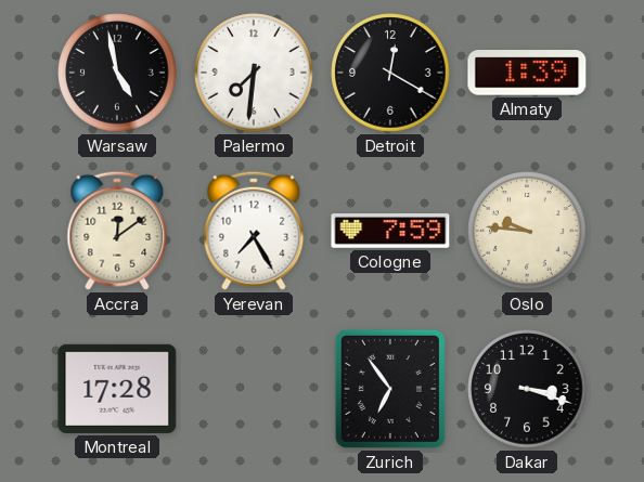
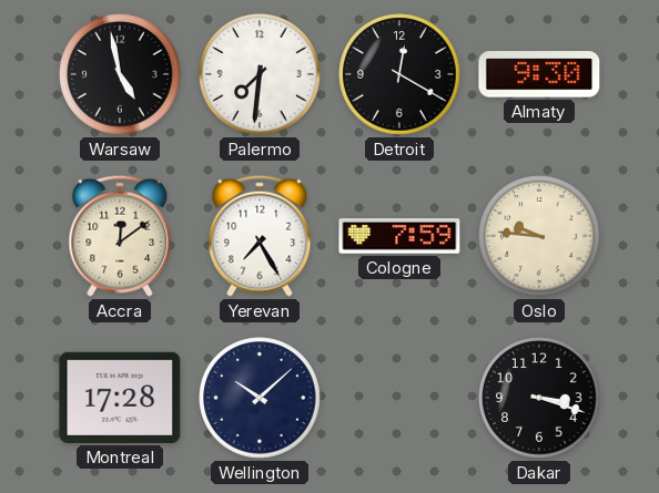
Almaty: 1:39 -> 9:30
Wellington: none -> 10:08
Zurich: 6:54 -> none
